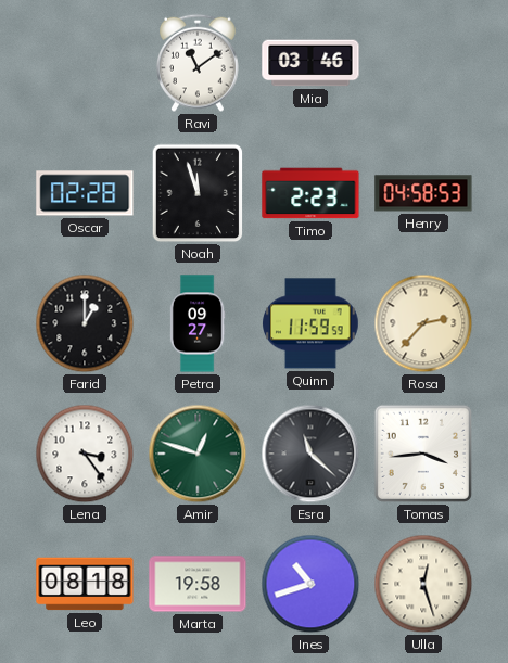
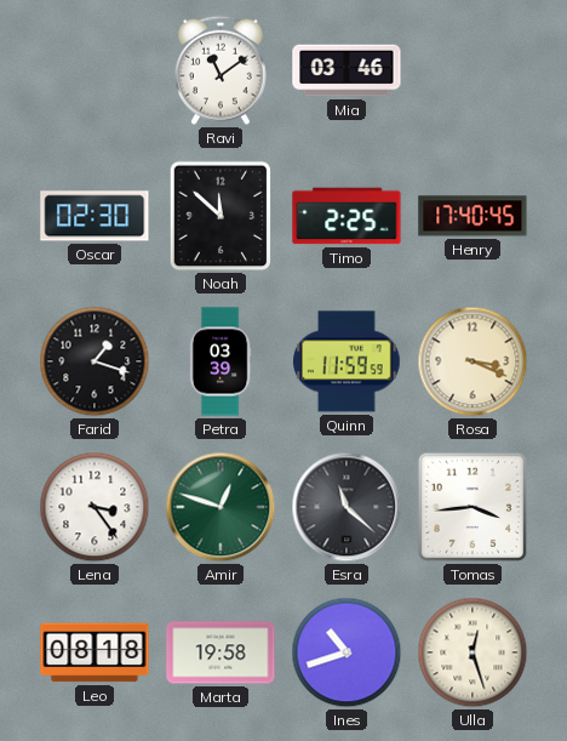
Oscar: 02:28 -> 02:30
Noah: 11:57 -> 11:52
Timo: 2:23 -> 2:25
Henry: 04:58 -> 17:40
Farid: 1:00 -> 1:18
Petra: 09:27 -> 03:39
Rosa: 2:37 -> 3:19
